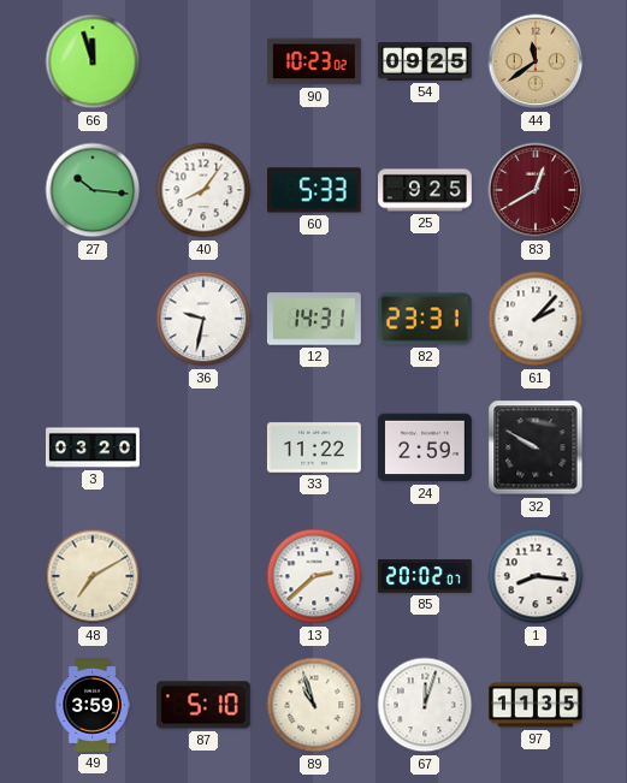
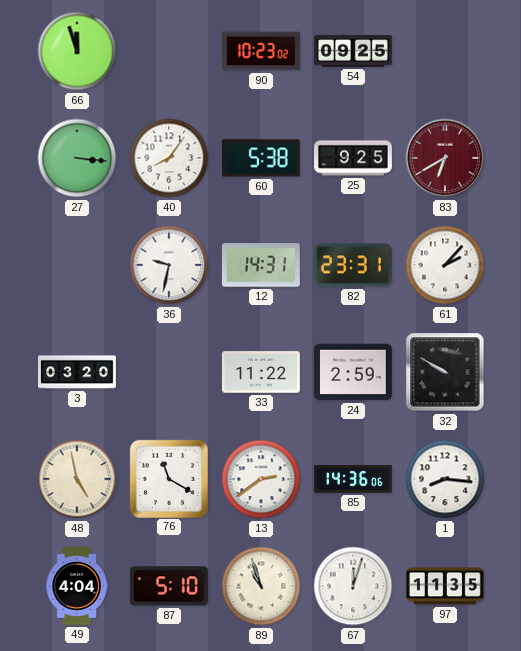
44: 11:39 -> none
27: 10:16 -> 3:16
60: 5:33 -> 5:38
83: 12:40 -> 6:40
48: 7:10 -> 4:58
76: none -> 11:20
13: 2:38 -> 2:39
85: 20:02 -> 14:36
49: 3:59 -> 4:04
